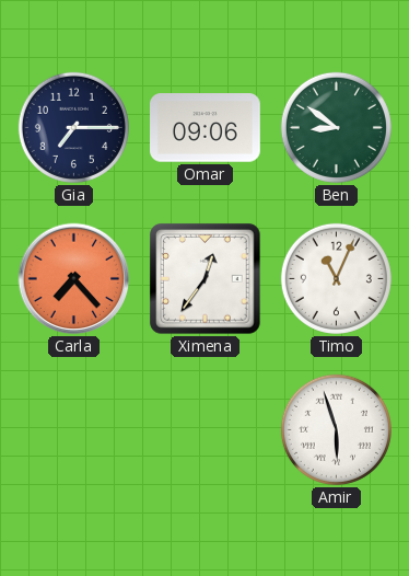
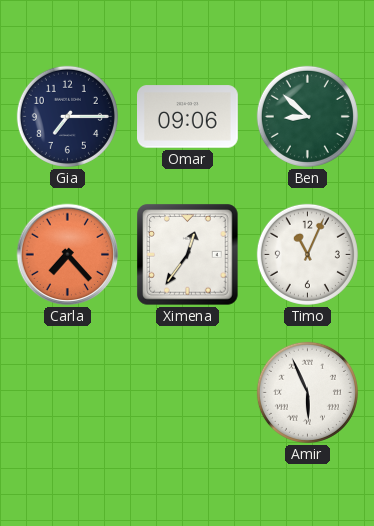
Ben: 8:51 -> 8:52
Amir: 5:57 -> 5:56
